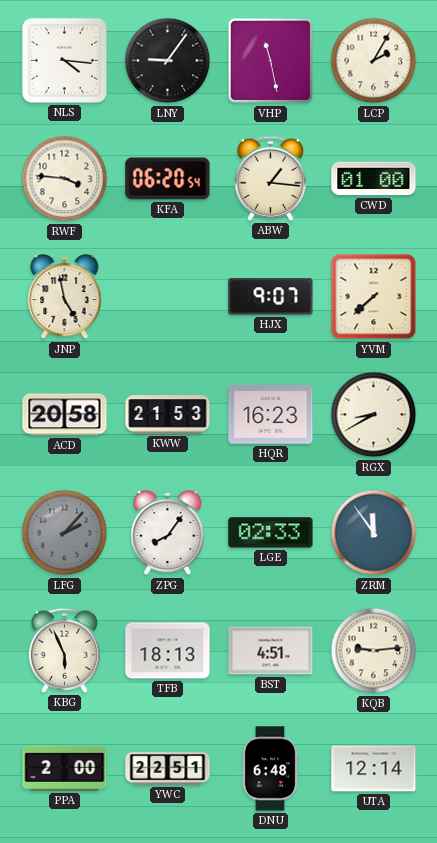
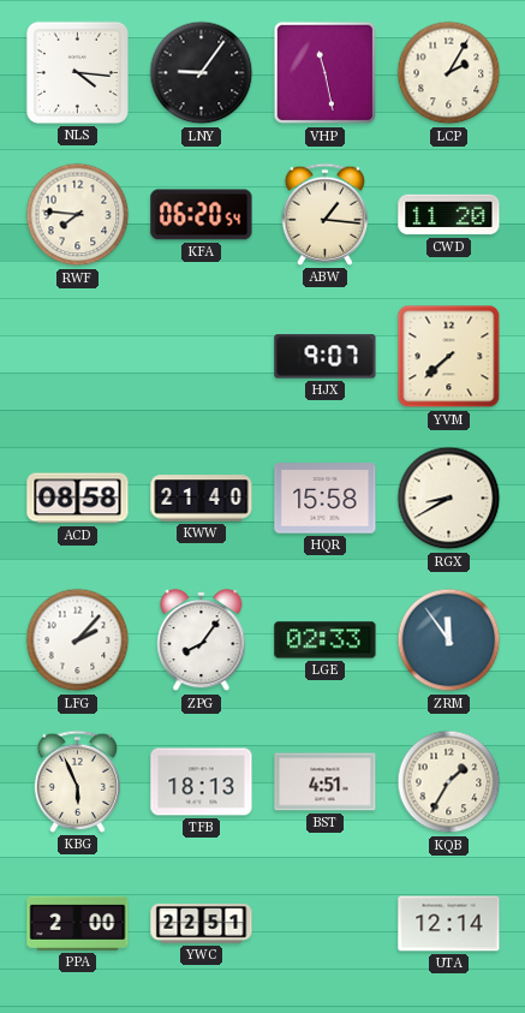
RWF: 3:46 -> 7:46
CWD: 01:00 -> 11:20
JNP: 4:58 -> none
ACD: 20:58 -> 08:58
KWW: 21:53 -> 21:40
HQR: 16:23 -> 15:58
LFG dial: grey -> white
KQB: 9:14 -> 1:35
DNU: 6:48 -> none
